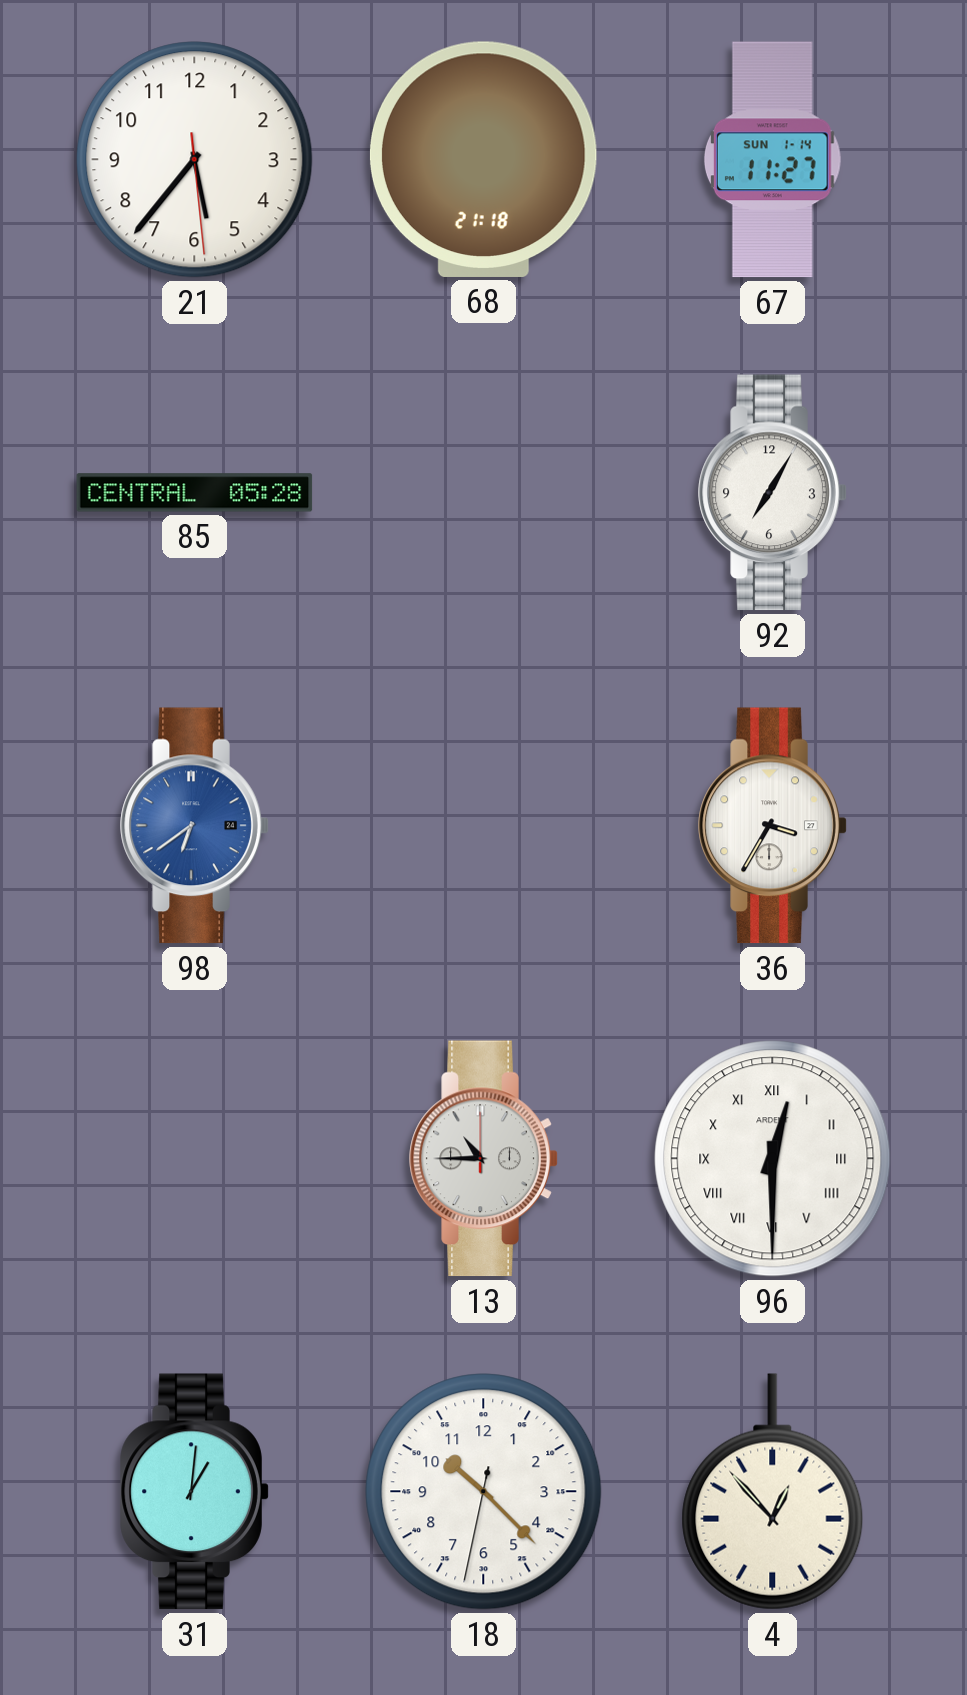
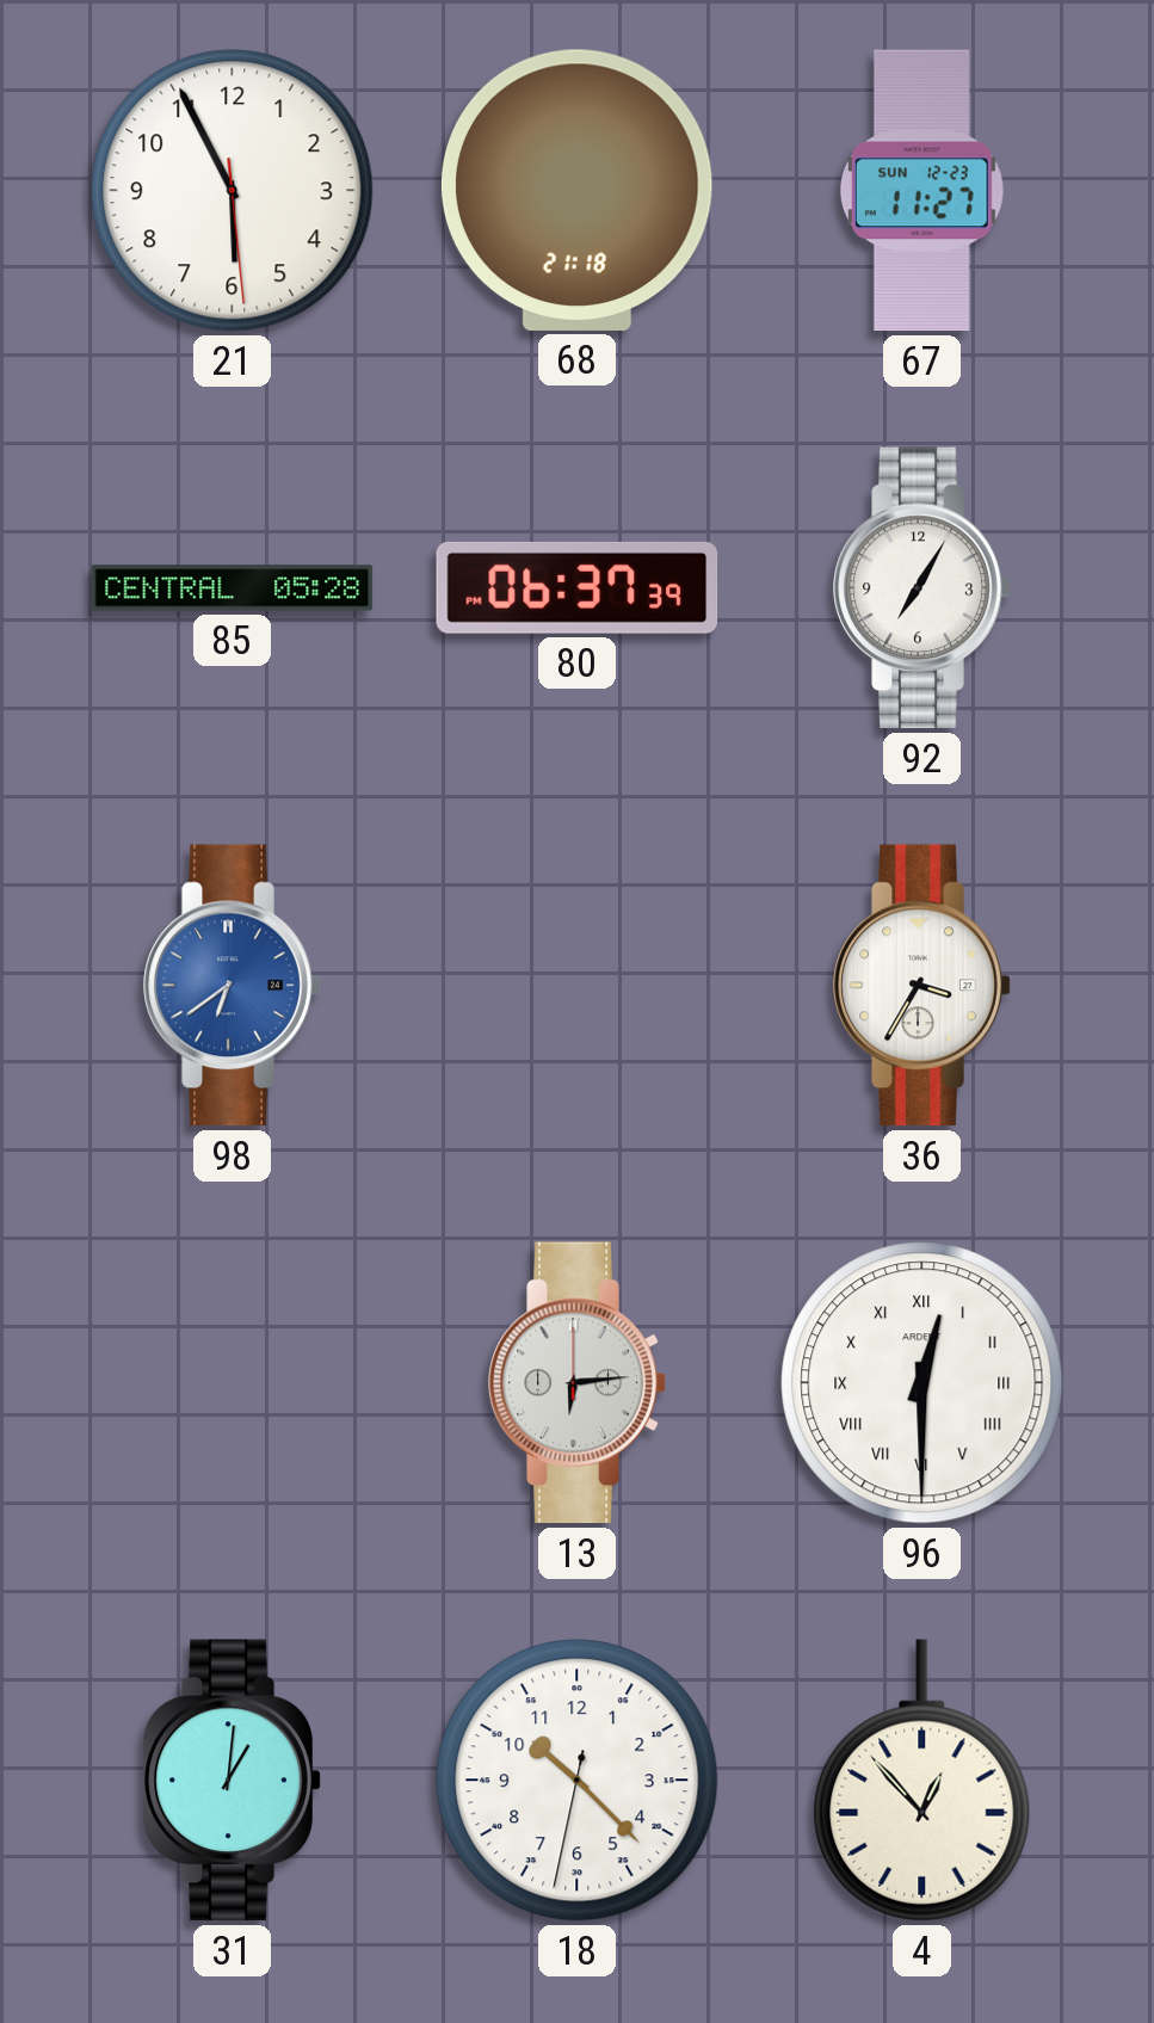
21: 5:36 -> 5:55
67 date: SUN 1-14 -> SUN 12-23
80: none -> 06:37
13: 10:45 -> 6:14
